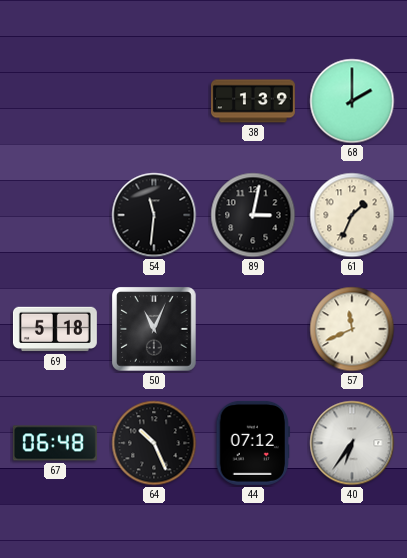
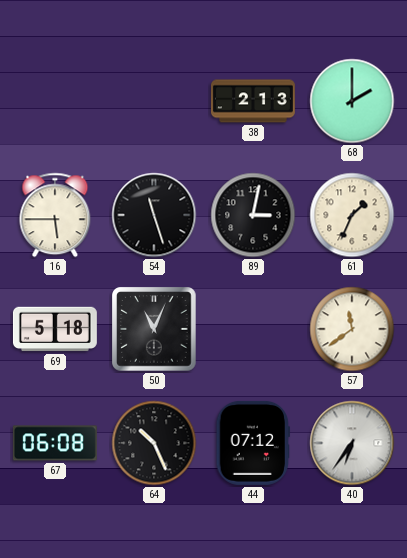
38: 1:39 -> 2:13
16: none -> 5:45
54: 11:31 -> 11:27
57: 11:41 -> 11:39
67: 06:48 -> 06:08
